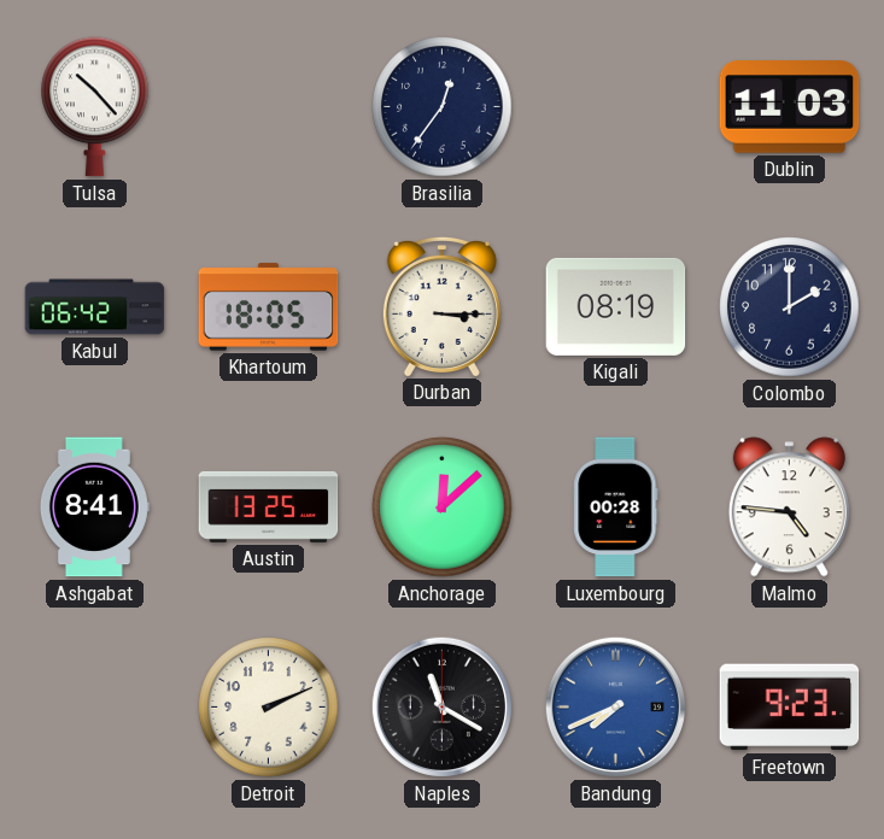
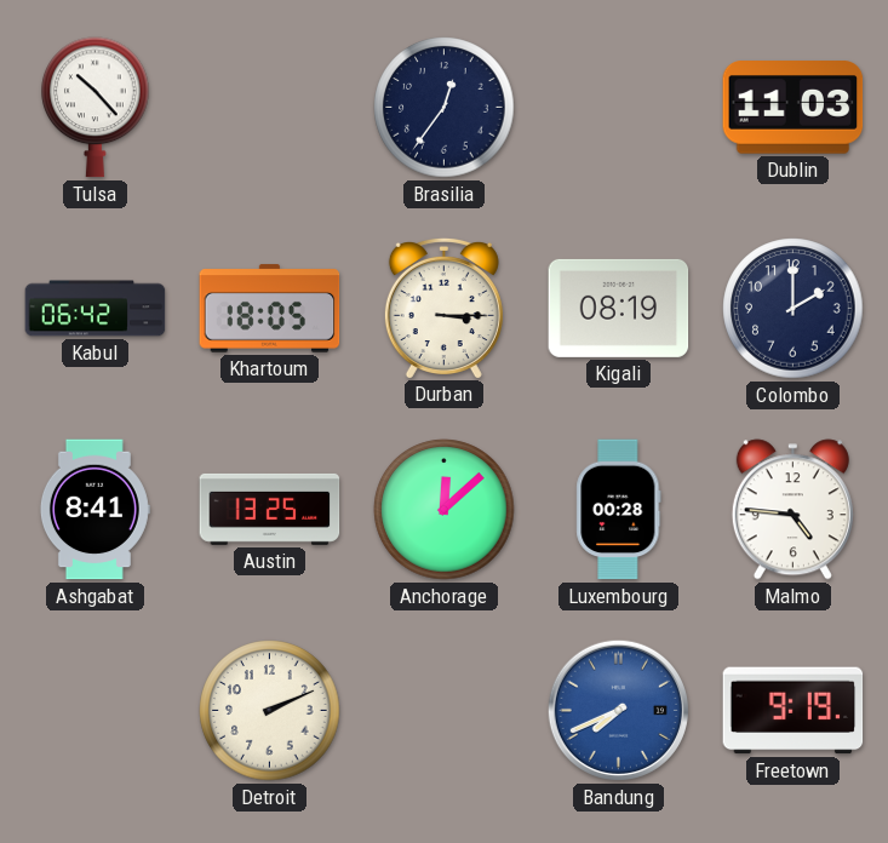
Naples: 11:20 -> none
Freetown: 9:23 -> 9:19
